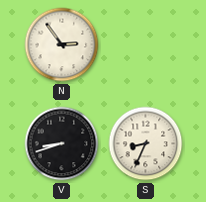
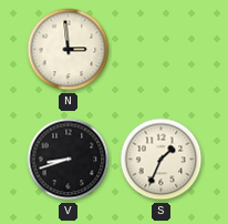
N: 2:54 -> 2:59
S: 8:34 -> 1:34
